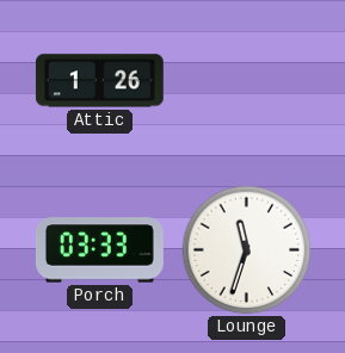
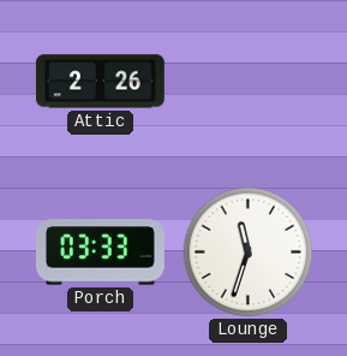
Attic: 1:26 -> 2:26
